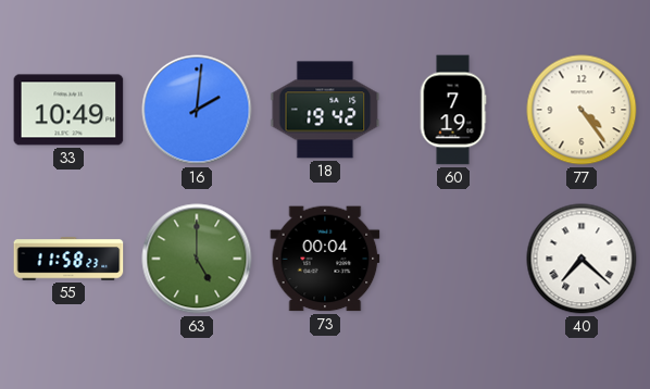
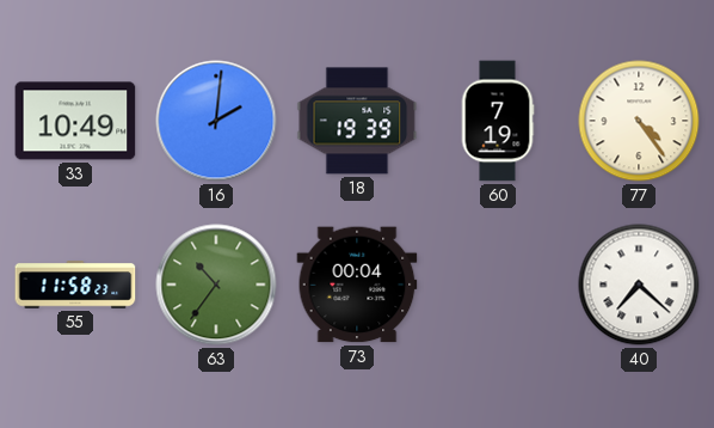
18: 19:42 -> 19:39
63: 5:00 -> 10:36
